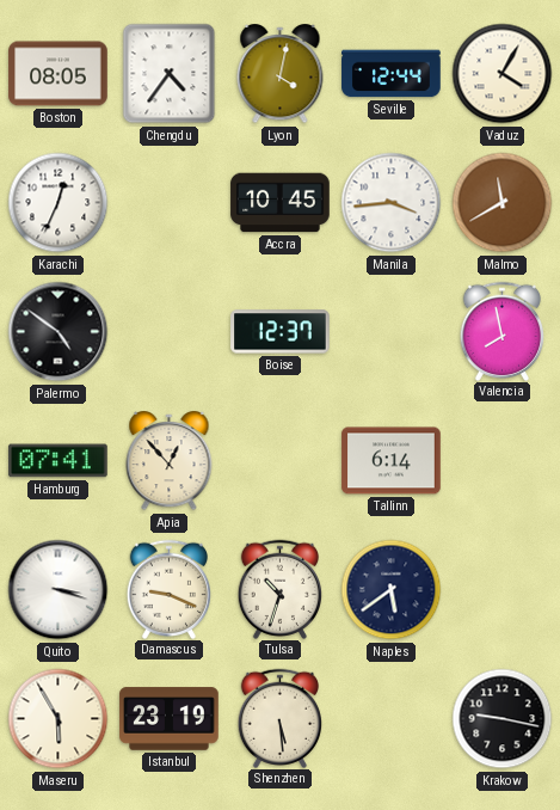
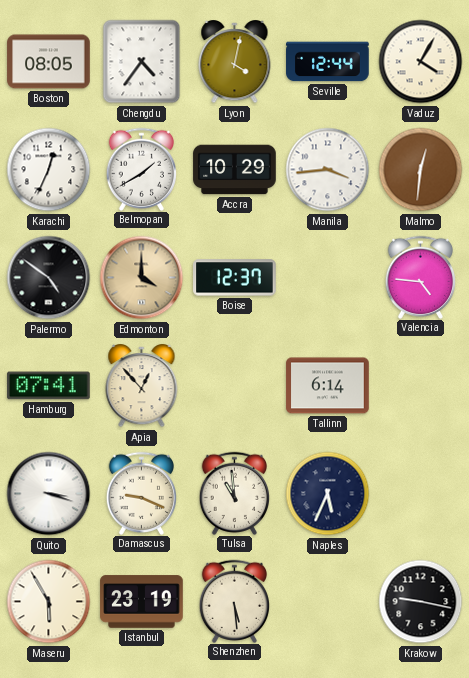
Belmopan: none -> 1:40
Accra: 10:45 -> 10:29
Malmo: 11:40 -> 12:31
Edmonton: none -> 4:00
Valencia: 7:58 -> 4:46
Tulsa: 10:33 -> 10:59
Naples: 5:39 -> 5:34
